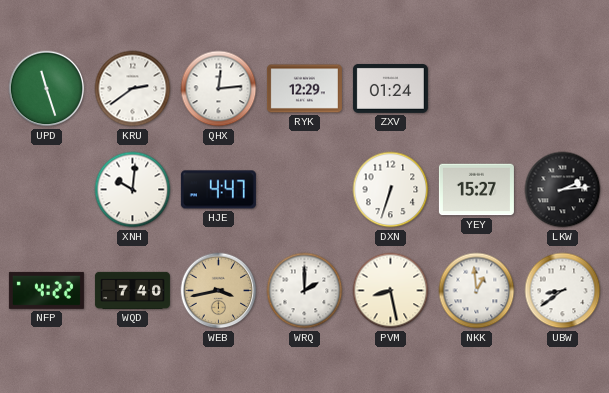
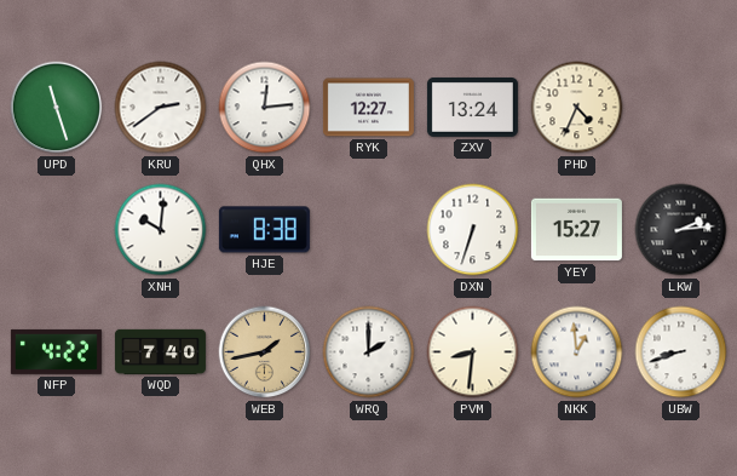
RYK: 12:29 -> 12:27
ZXV: 01:24 -> 13:24
PHD: none -> 4:34
HJE: 4:47 -> 8:38
WEB: 3:43 -> 1:43
PVM: 8:28 -> 8:31
UBW: 8:39 -> 8:42
